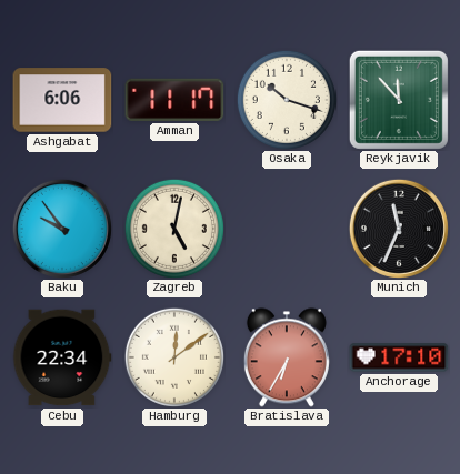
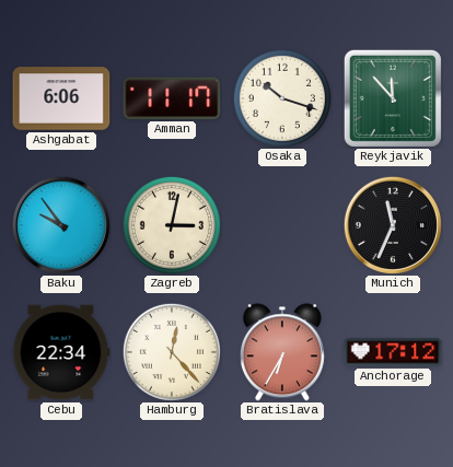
Zagreb: 5:02 -> 3:02
Hamburg: 12:09 -> 12:23
Anchorage: 17:10 -> 17:12
